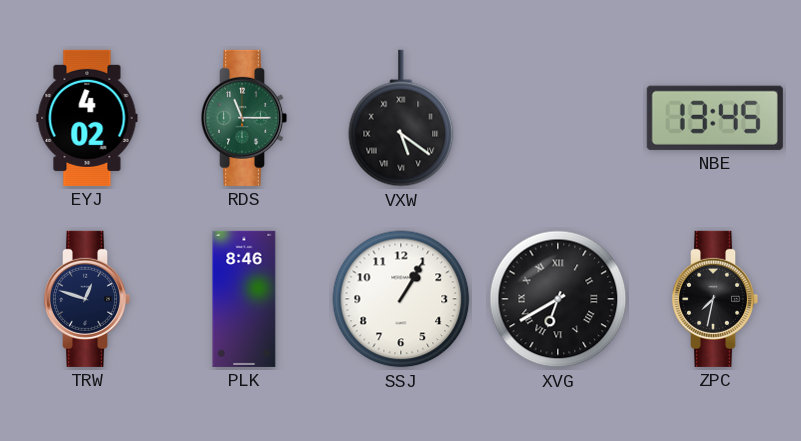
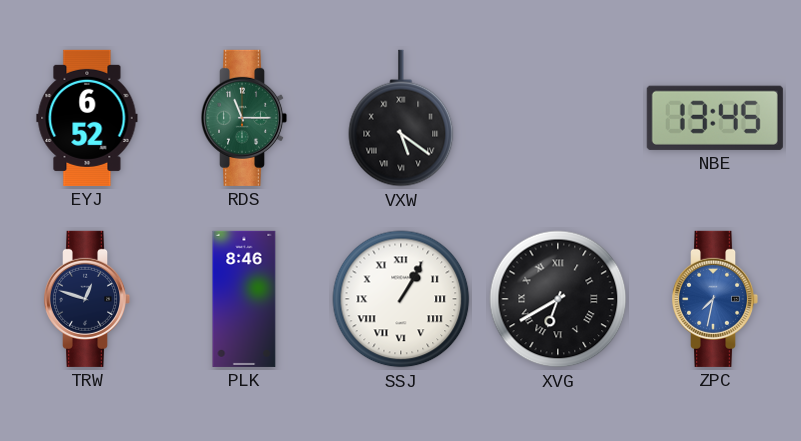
EYJ: 4:02 -> 6:52
SSJ numerals: Arabic -> Roman
ZPC dial: black -> blue
